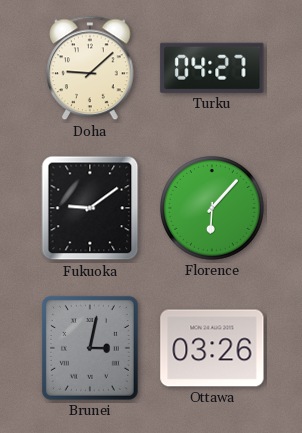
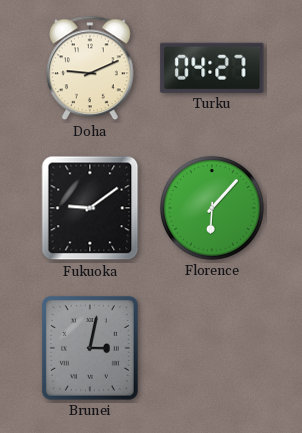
Doha: 9:08 -> 9:11
Ottawa: 03:26 -> none
